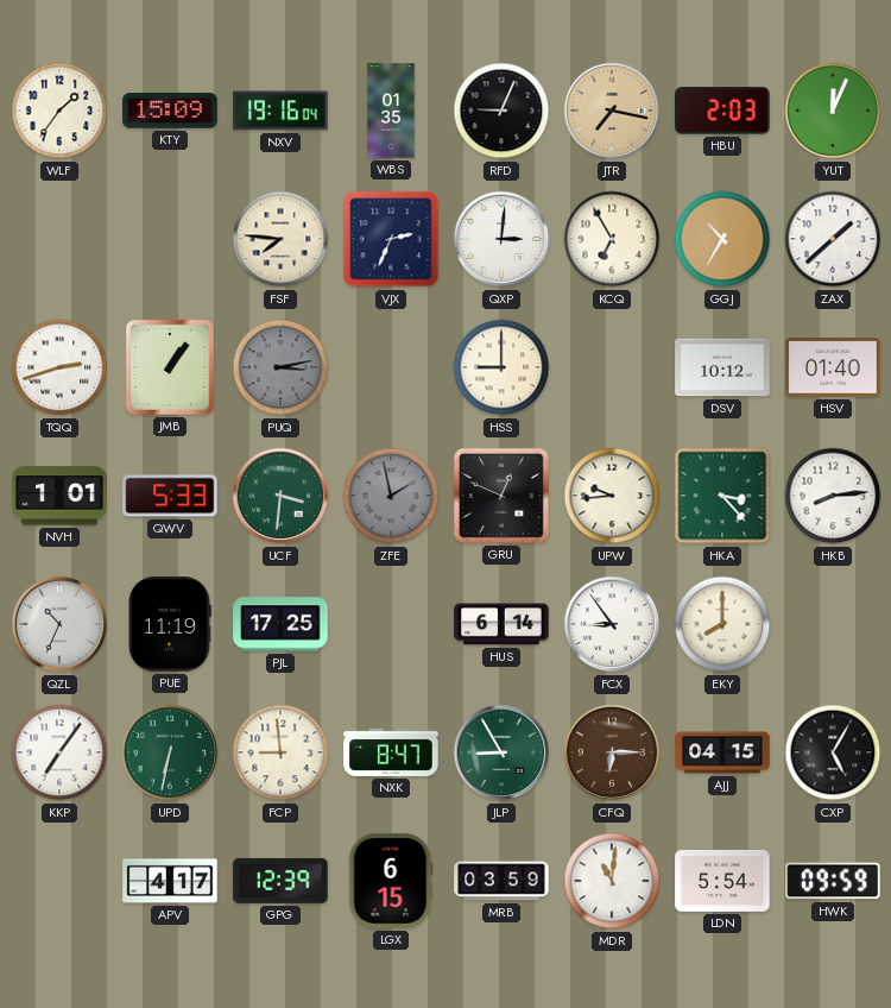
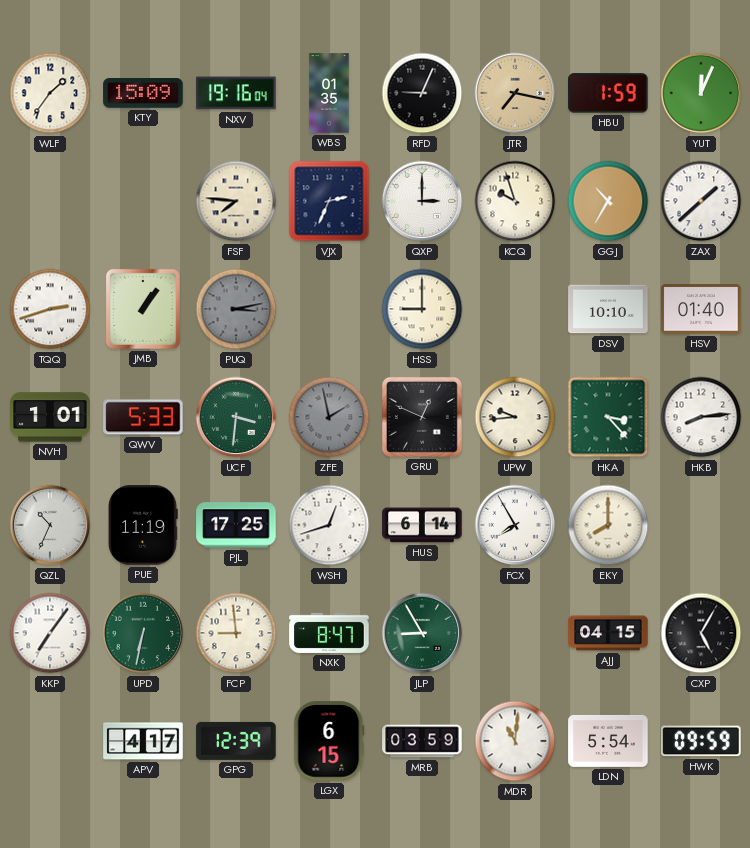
HBU: 2:03 -> 1:59
QXP: 3:01 -> 3:00
KCQ: 6:55 -> 9:57
DSV: 10:12 -> 10:10
WSH: none -> 12:42
FCX: 8:54 -> 7:55
CFQ: 6:15 -> none
